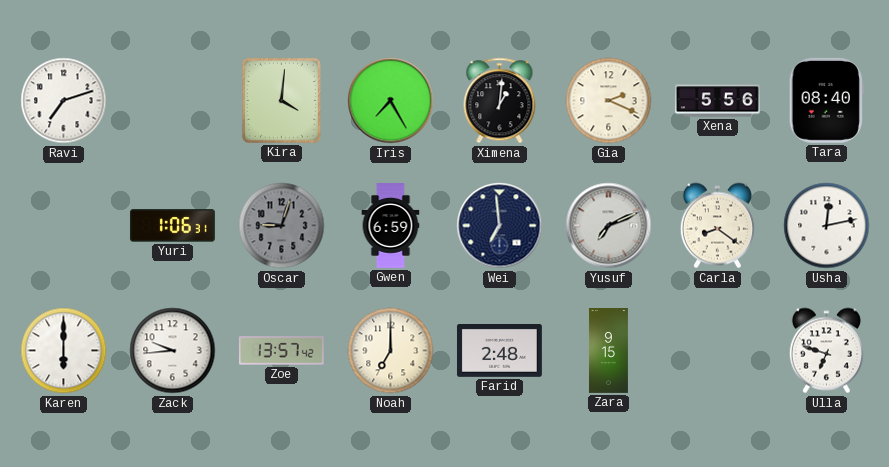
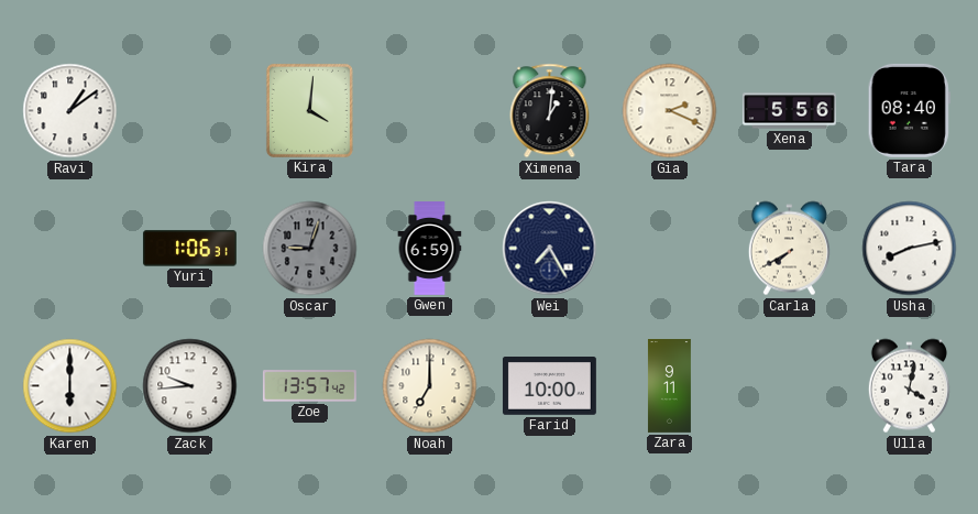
Ravi: 7:12 -> 1:09
Iris: 7:25 -> none
Wei: 6:59 -> 7:25
Yusuf: 7:11 -> none
Carla: 8:21 -> 7:40
Usha: 12:13 -> 8:13
Farid: 2:48 -> 10:00
Zara: 9:15 -> 9:11
Ulla: 6:48 -> 4:02
